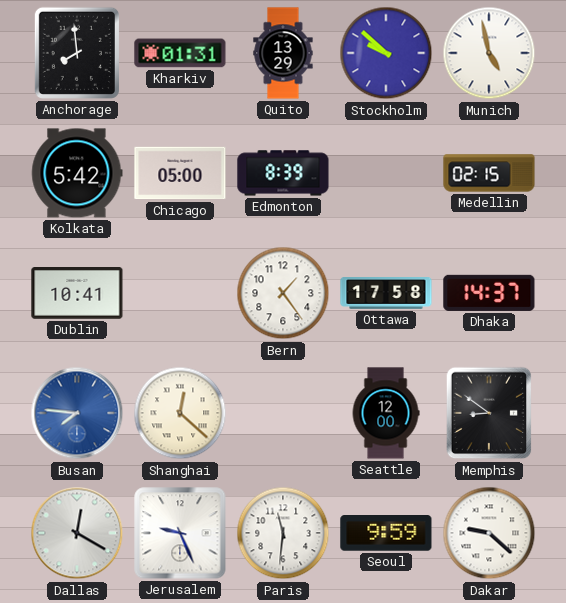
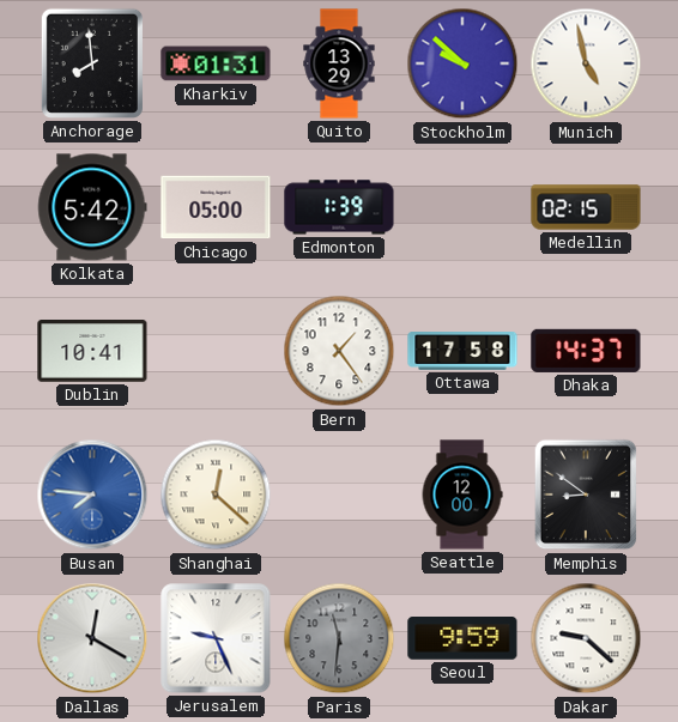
Edmonton: 8:39 -> 1:39
Paris dial: white -> grey
